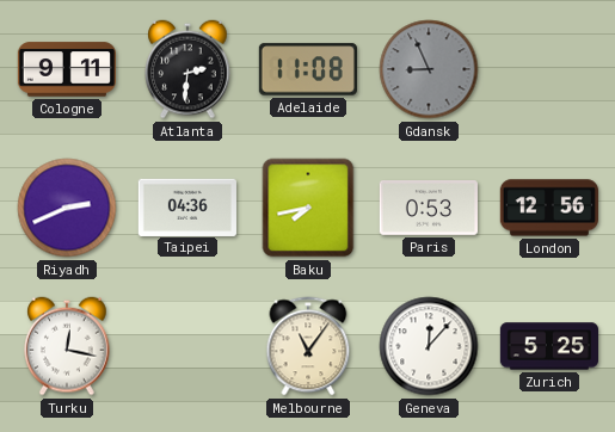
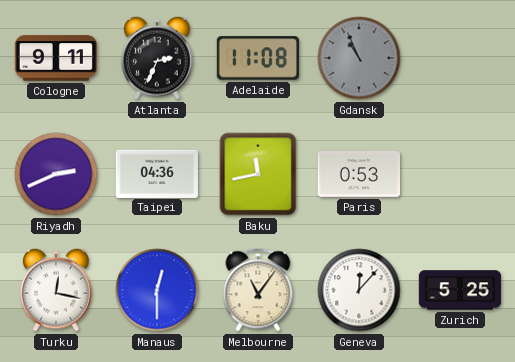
Atlanta: 2:31 -> 2:34
Gdansk: 8:56 -> 10:56
Baku: 7:43 -> 11:43
London: 12:56 -> none
Manaus: none -> 12:30
